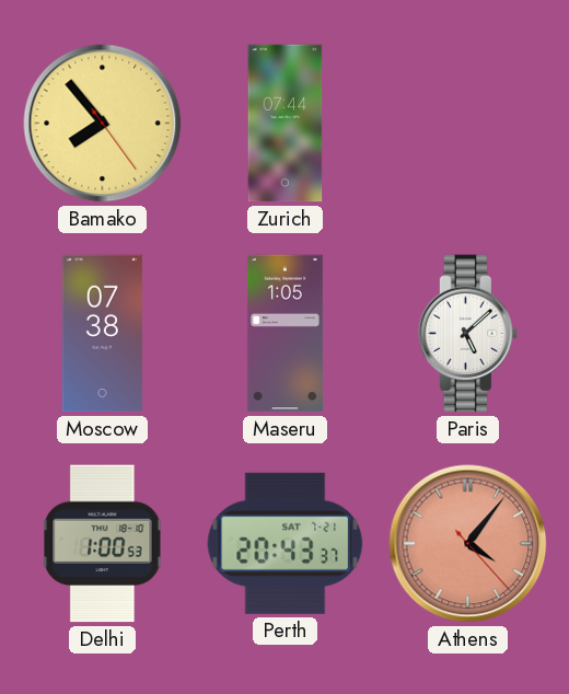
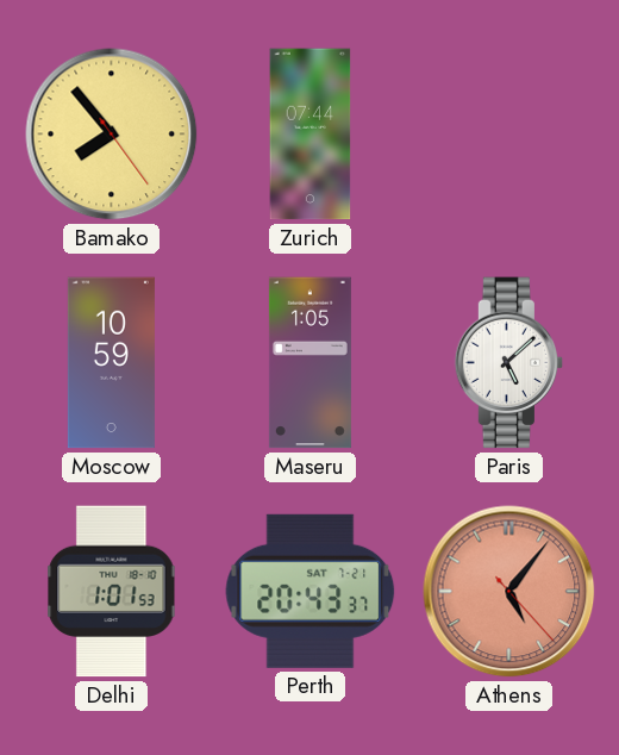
Moscow: 07:38 -> 10:59
Delhi: 1:00 -> 1:01
Athens: 4:06 -> 5:06
